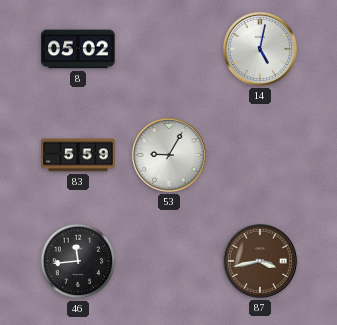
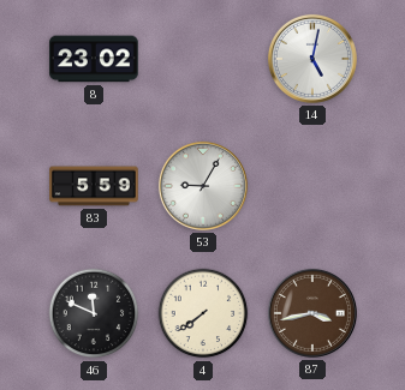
8: 05:02 -> 23:02
46: 11:44 -> 11:49
4: none -> 7:39
